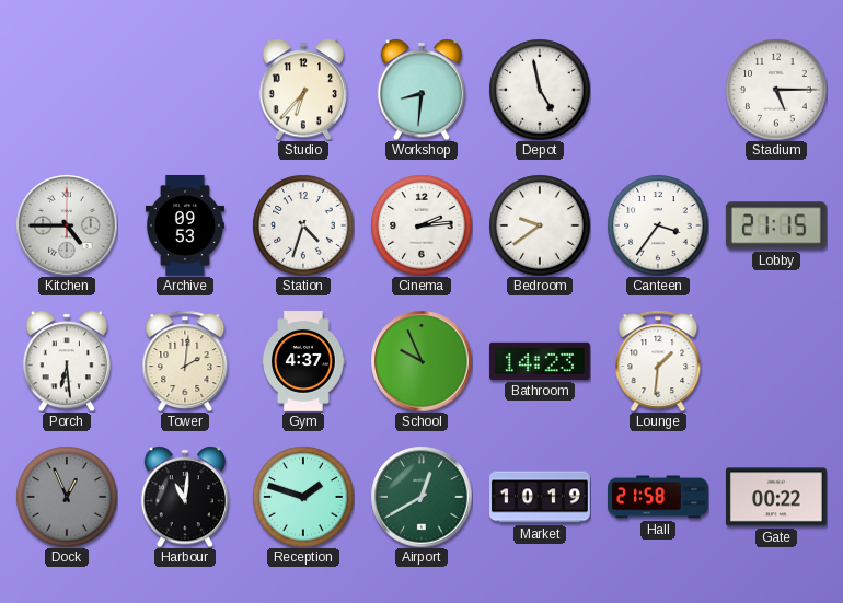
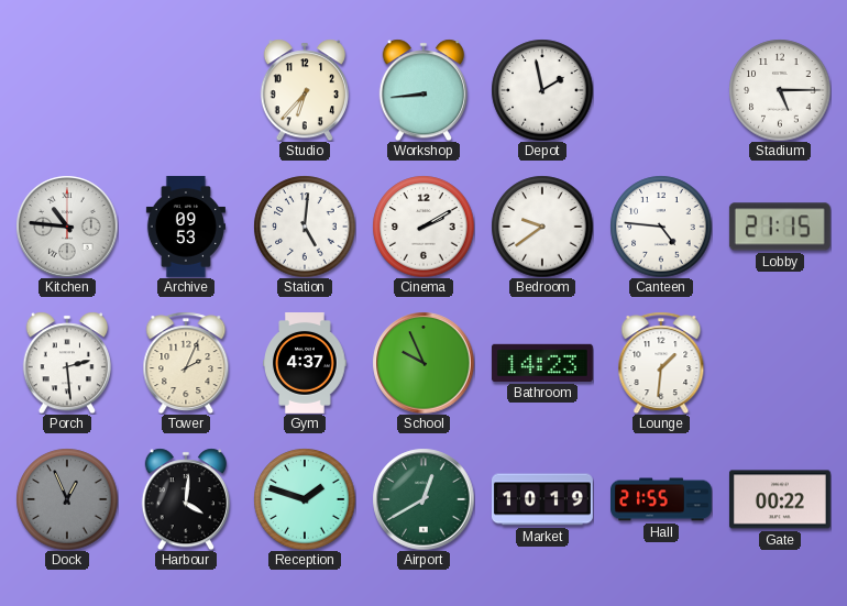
Workshop: 8:31 -> 8:44
Depot: 4:58 -> 1:58
Kitchen: 4:45 -> 10:46
Station: 4:33 -> 5:01
Cinema: 2:14 -> 2:10
Canteen: 3:36 -> 4:46
Porch: 6:29 -> 2:29
Tower: 2:01 -> 2:04
Harbour: 11:01 -> 4:01
Hall: 21:58 -> 21:55
